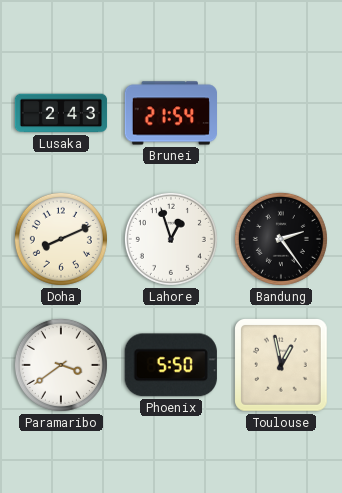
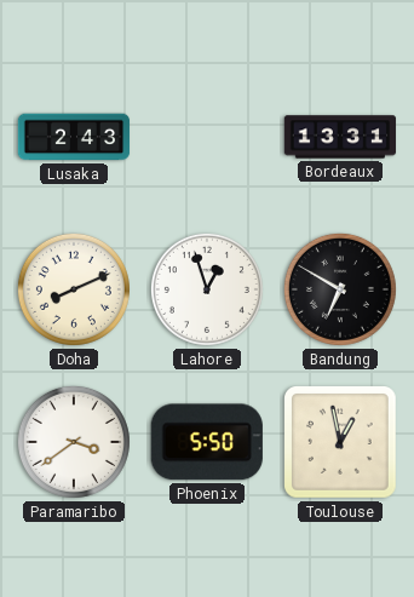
Brunei: 21:54 -> none
Bordeaux: none -> 13:31
Bandung: 2:24 -> 6:50
